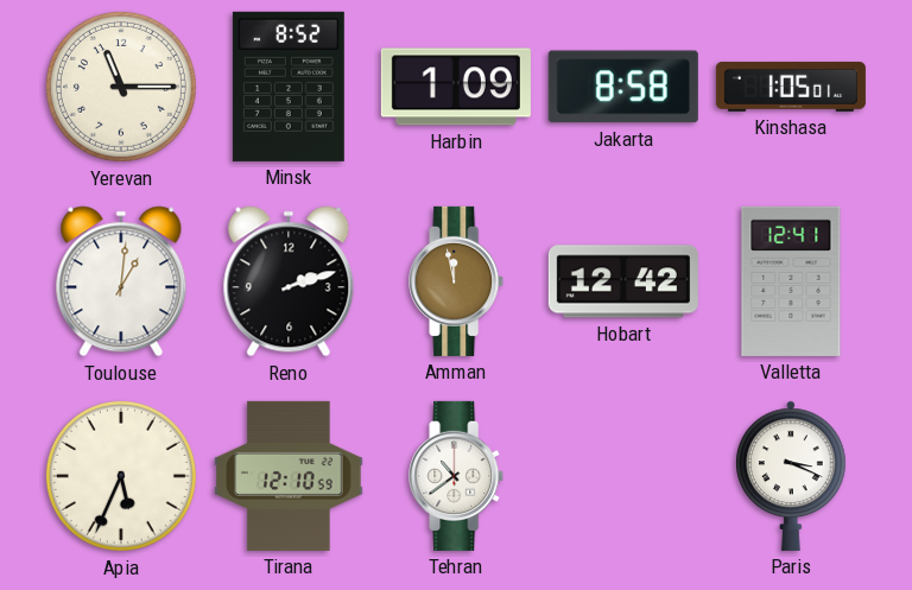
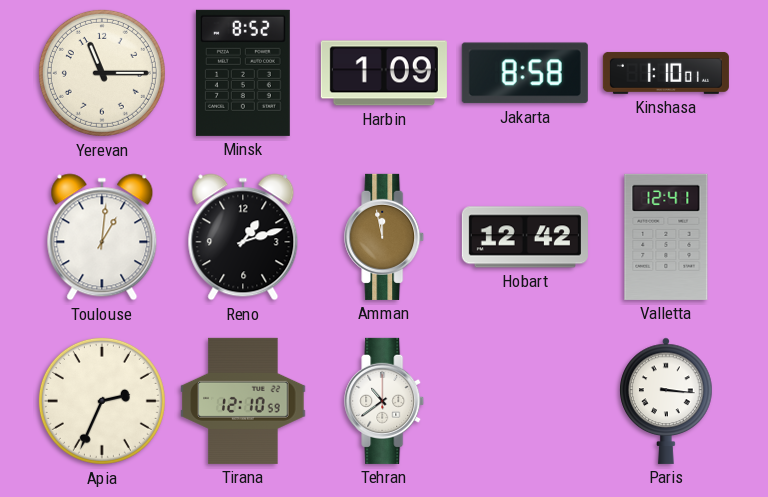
Kinshasa: 1:05 -> 1:10
Reno: 2:12 -> 1:12
Apia: 5:34 -> 2:34
Paris: 3:19 -> 3:16
